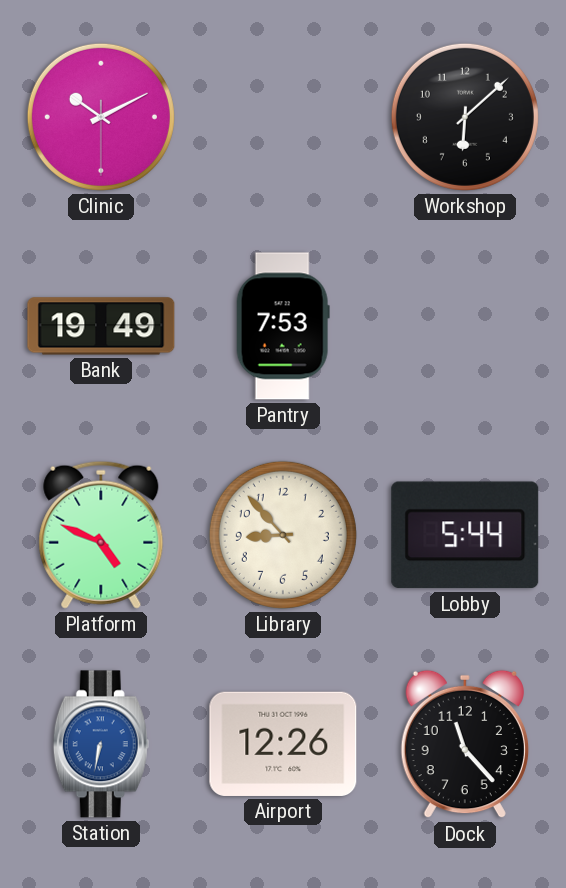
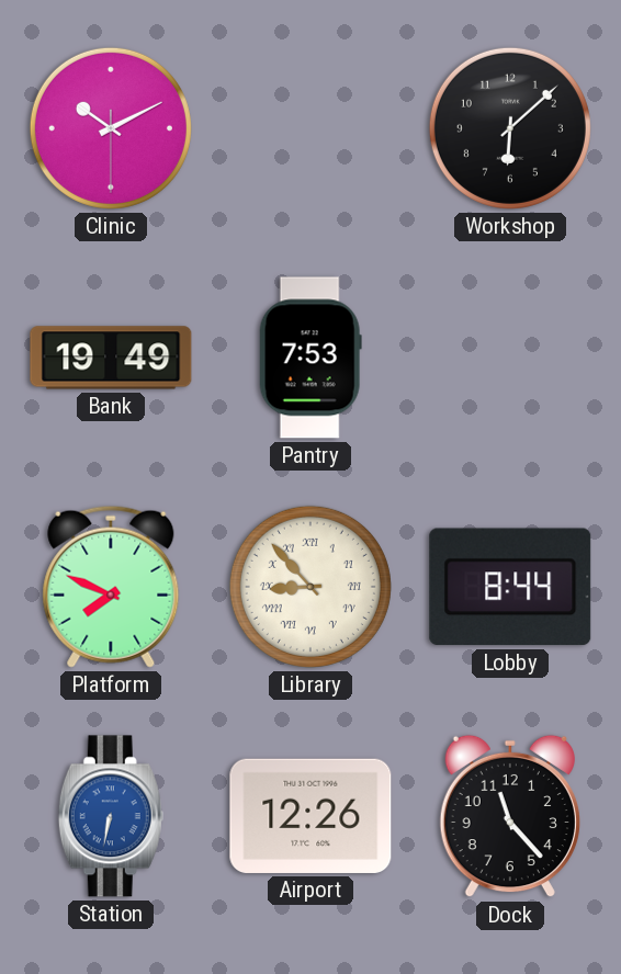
Platform: 4:49 -> 7:49
Library numerals: Arabic -> Roman
Lobby: 5:44 -> 8:44
